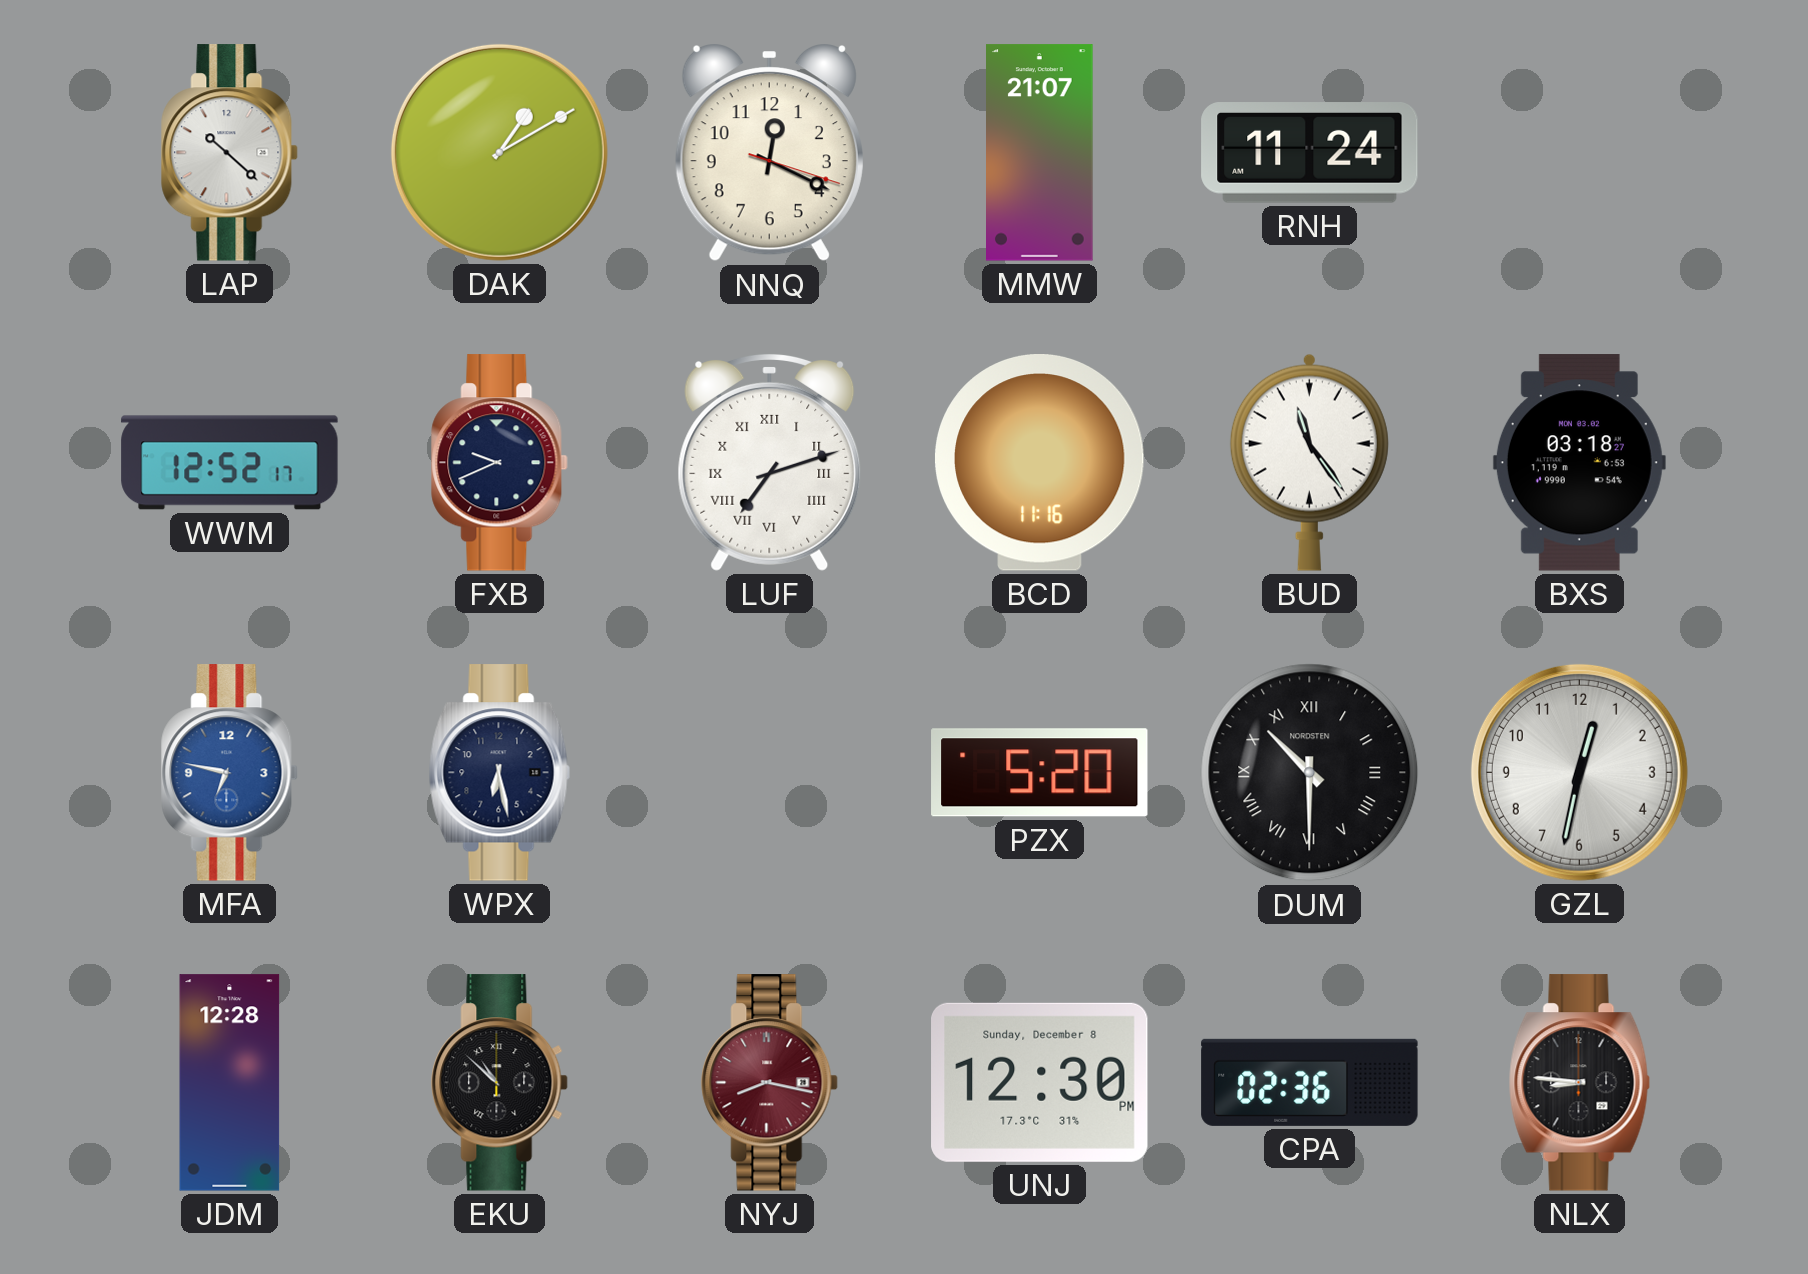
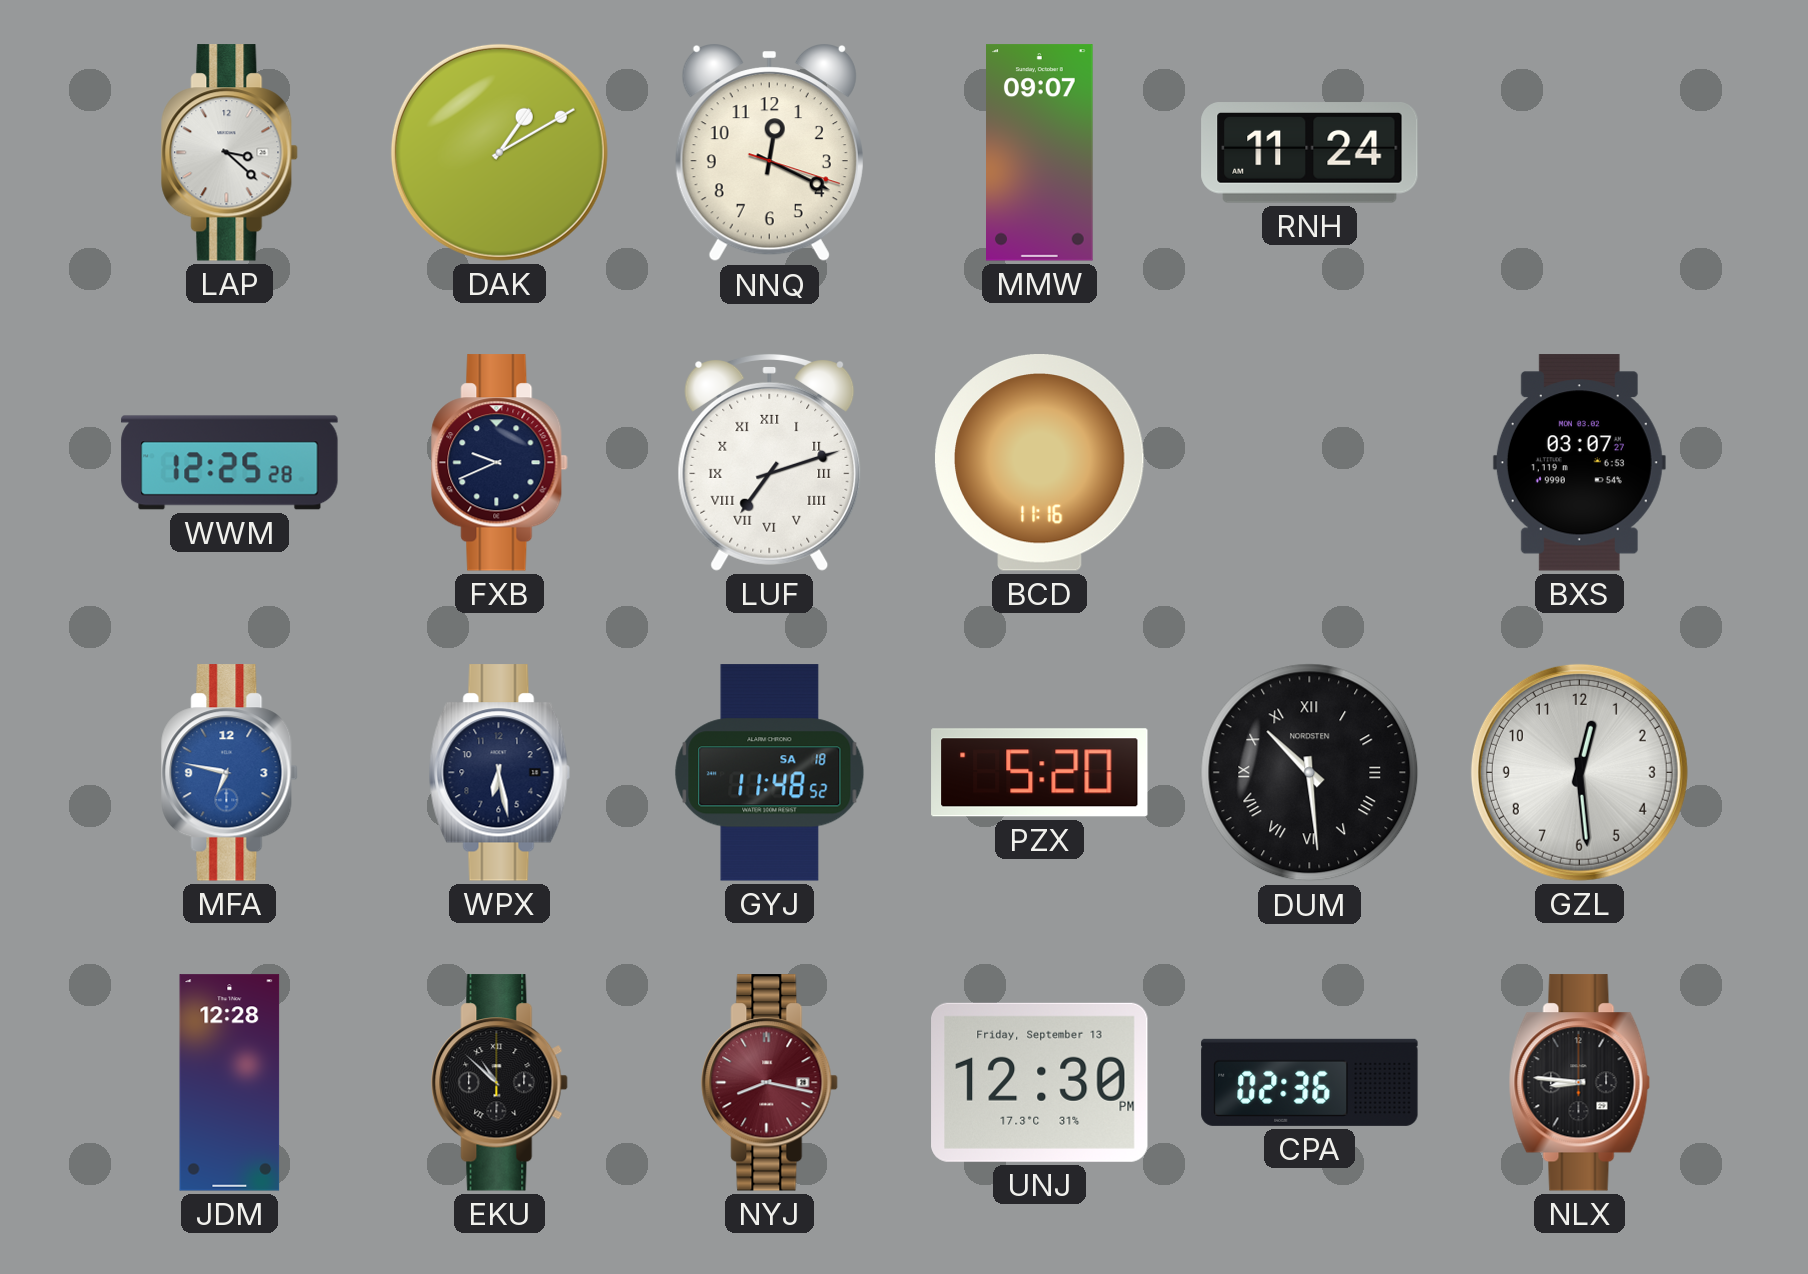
LAP: 10:22 -> 3:22
MMW: 21:07 -> 09:07
WWM: 12:52 -> 12:25
BUD: 11:24 -> none
BXS: 03:18 -> 03:07
GYJ: none -> 11:48
DUM: 10:30 -> 10:29
GZL: 12:32 -> 12:29
UNJ date: Sunday, December 8 -> Friday, September 13
